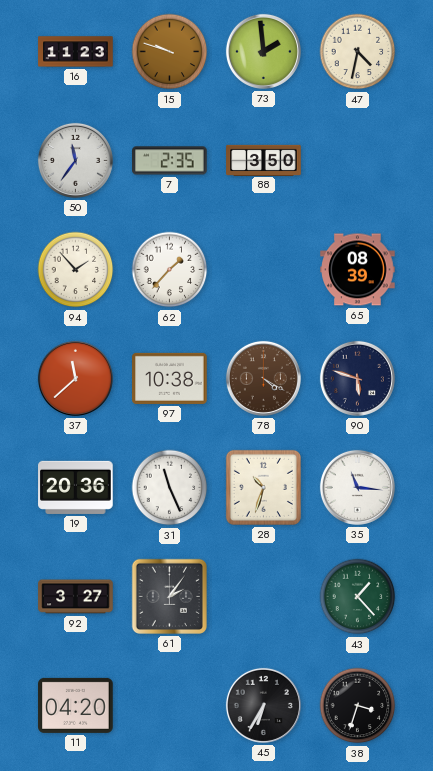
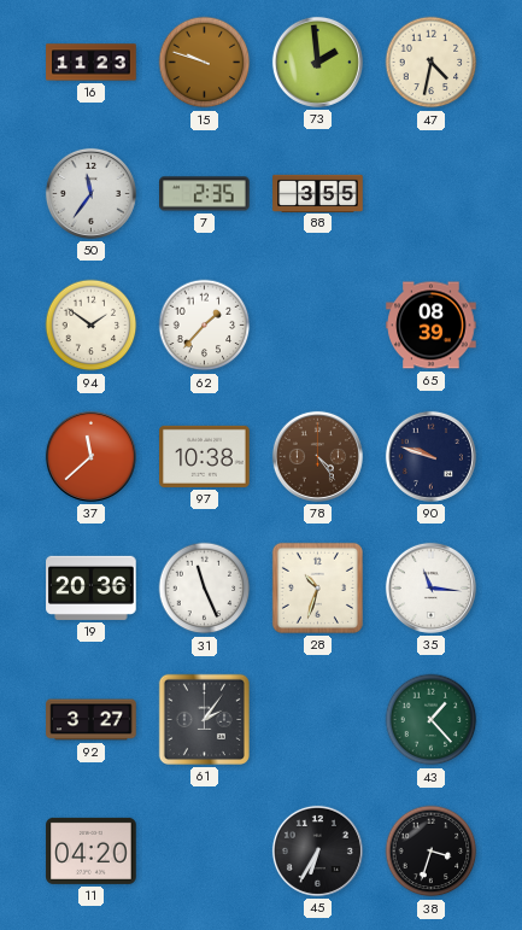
88: 3:50 -> 3:55
94: 1:53 -> 1:51
78: 4:20 -> 4:24
90: 5:48 -> 9:48
